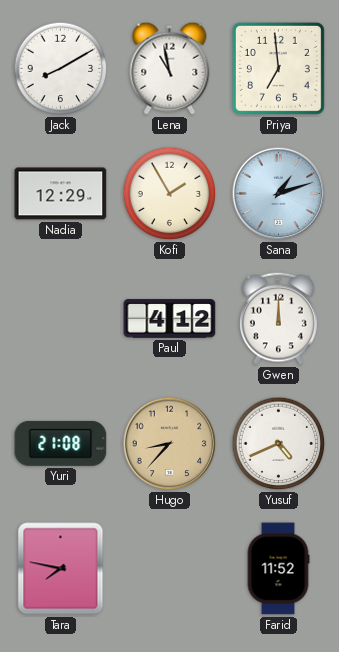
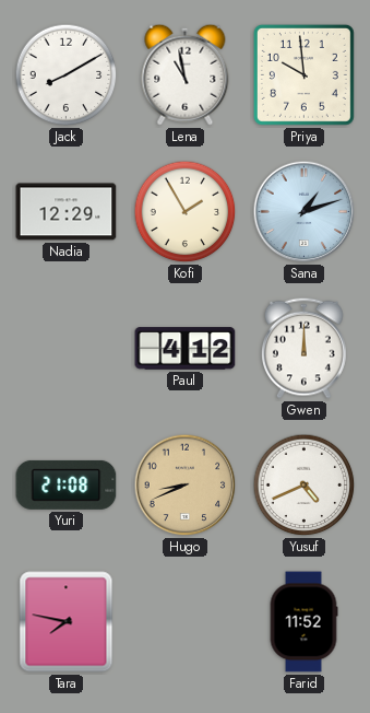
Priya: 6:59 -> 9:59
Hugo: 8:37 -> 8:41
